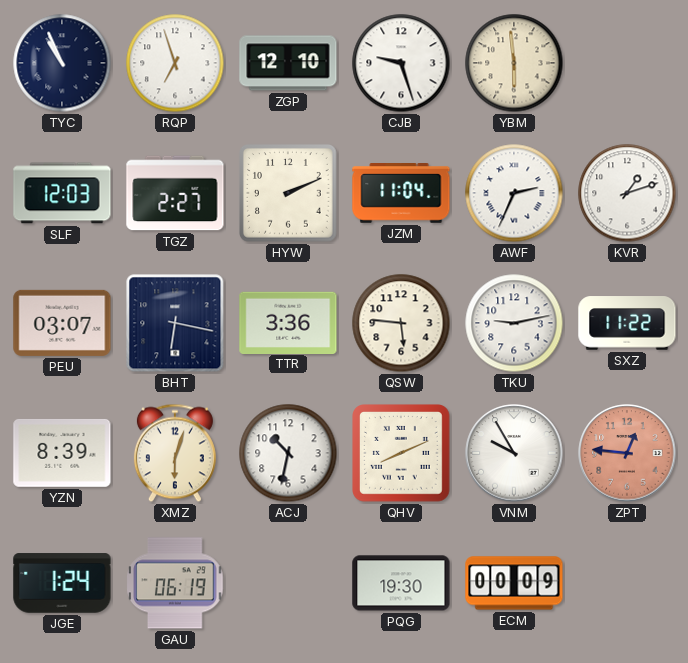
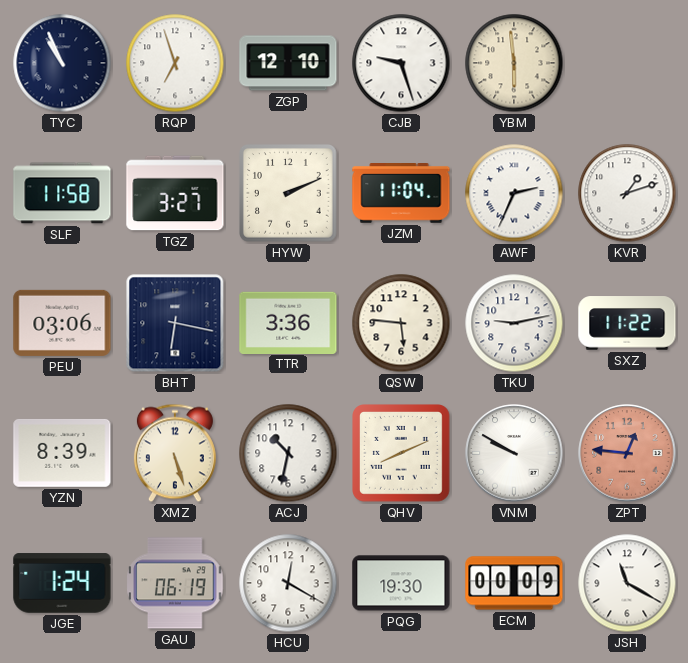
SLF: 12:03 -> 11:58
TGZ: 2:27 -> 3:27
PEU: 03:07 -> 03:06
XMZ: 6:03 -> 5:27
VNM: 9:55 -> 9:50
HCU: none -> 12:20
JSH: none -> 11:20
